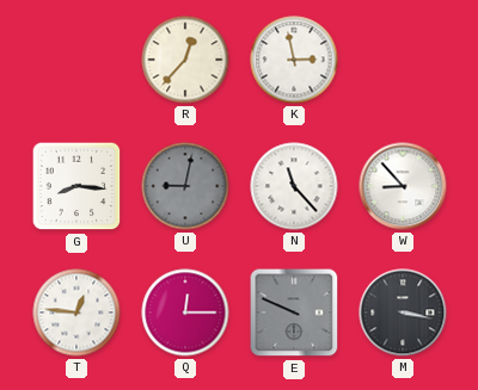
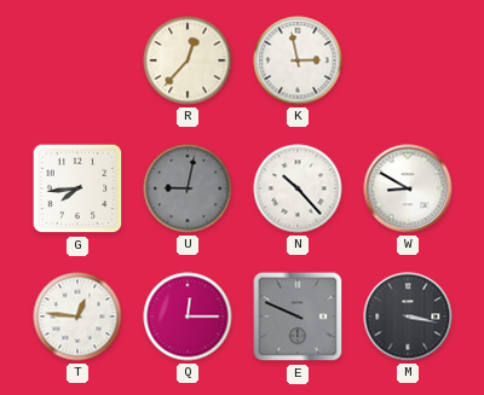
G: 8:16 -> 7:44
N: 11:23 -> 10:23
W: 8:53 -> 8:50
